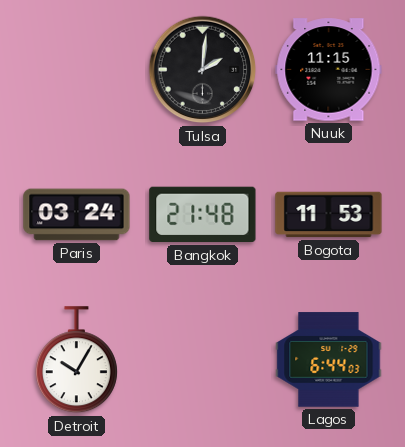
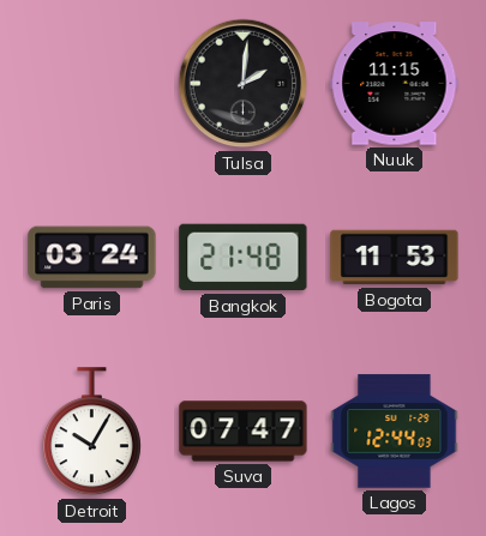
Suva: none -> 07:47
Lagos: 6:44 -> 12:44
